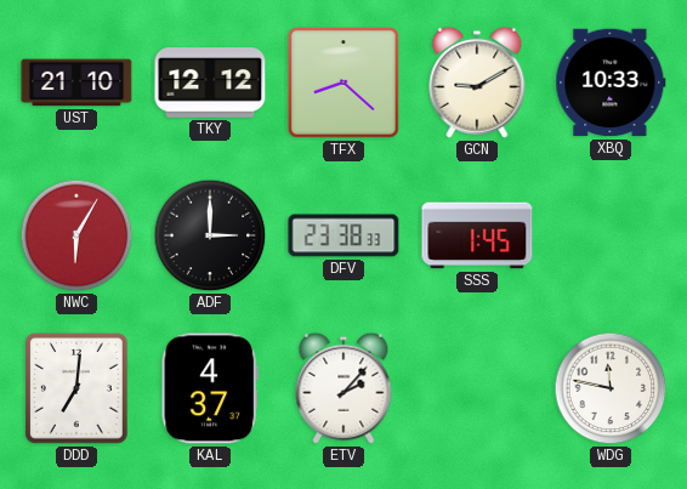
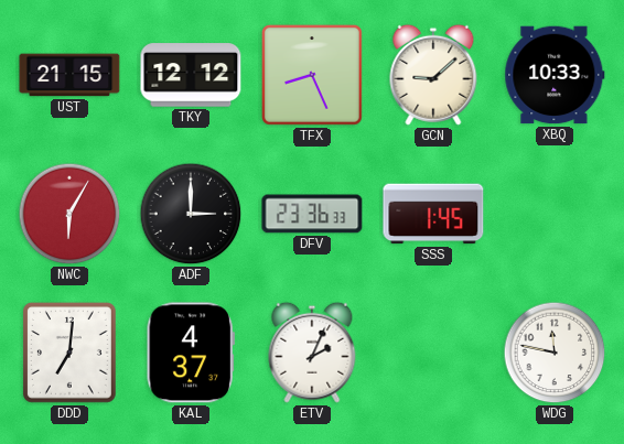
UST: 21:10 -> 21:15
TFX: 8:22 -> 8:26
GCN: 9:10 -> 9:08
DFV: 23:38 -> 23:36
ETV: 2:07 -> 2:04
